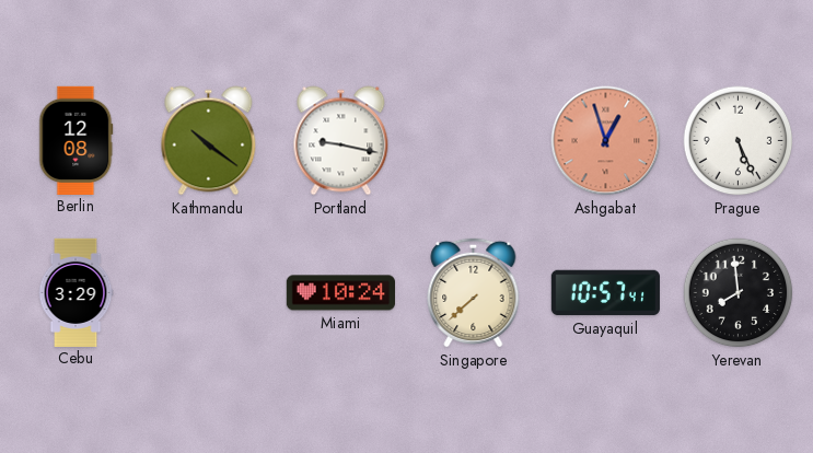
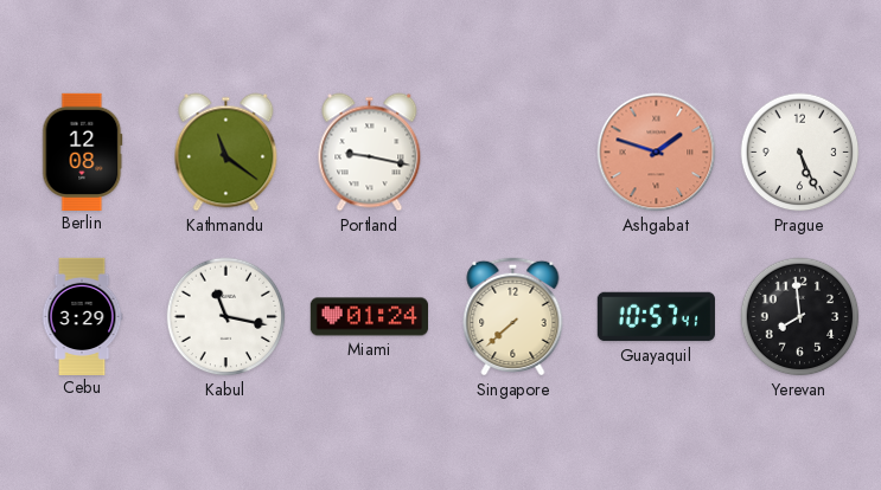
Kathmandu: 10:21 -> 11:21
Ashgabat: 12:57 -> 1:48
Kabul: none -> 11:17
Miami: 10:24 -> 01:24
